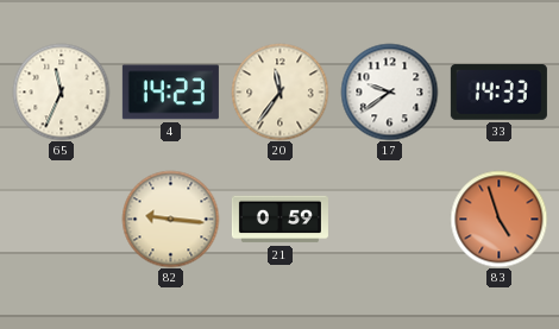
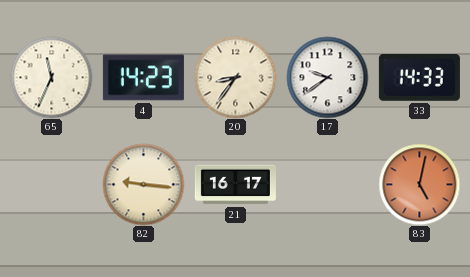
20: 11:36 -> 8:36
21: 0:59 -> 16:17
83: 4:57 -> 5:02
